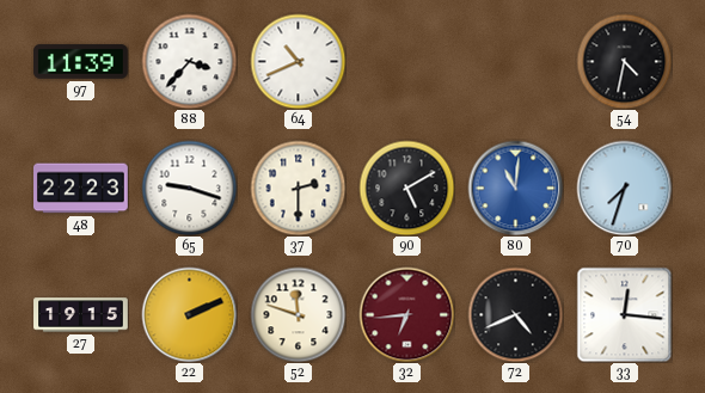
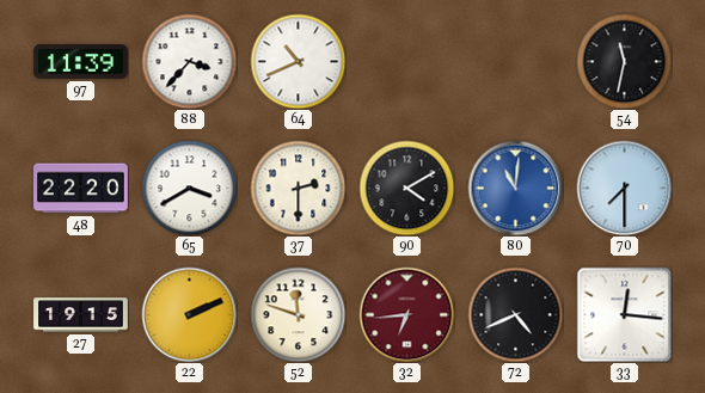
54: 4:32 -> 11:32
48: 22:23 -> 22:20
65: 9:18 -> 3:40
90: 5:10 -> 4:10
70: 7:33 -> 7:30
